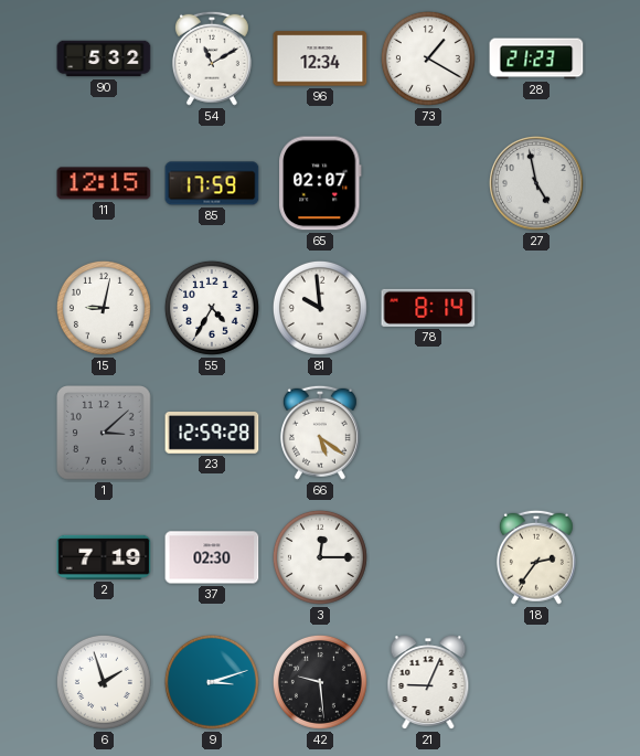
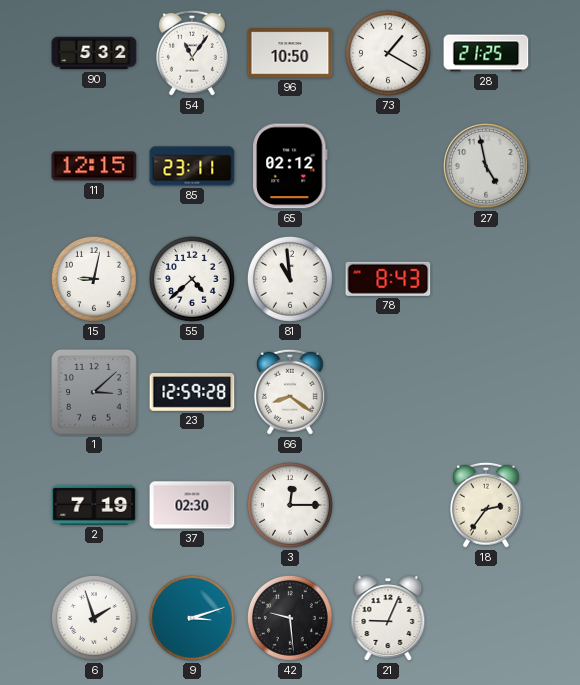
54: 11:10 -> 11:06
96: 12:34 -> 10:50
28: 21:23 -> 21:25
85: 17:59 -> 23:11
65: 02:07 -> 02:12
55: 4:35 -> 4:38
81: 9:59 -> 10:59
78: 8:14 -> 8:43
66: 5:21 -> 8:21
